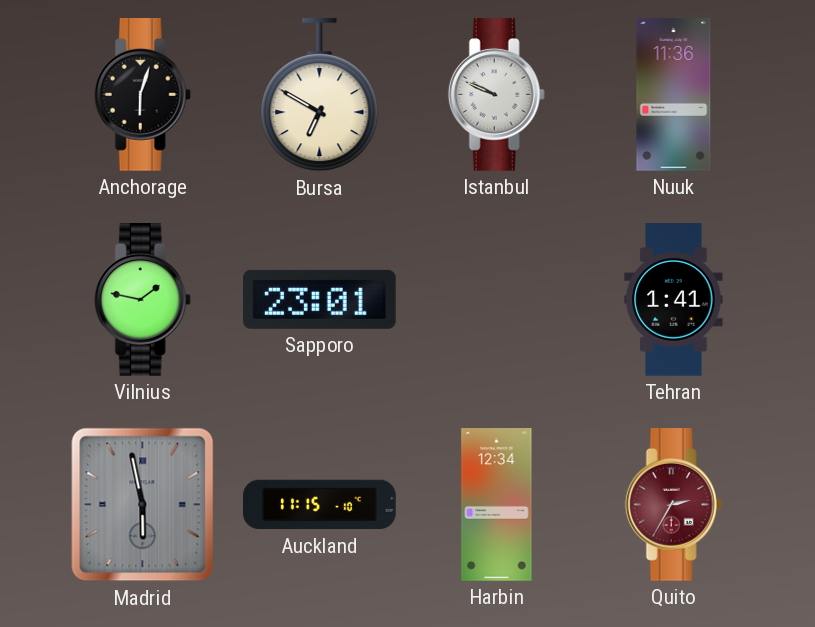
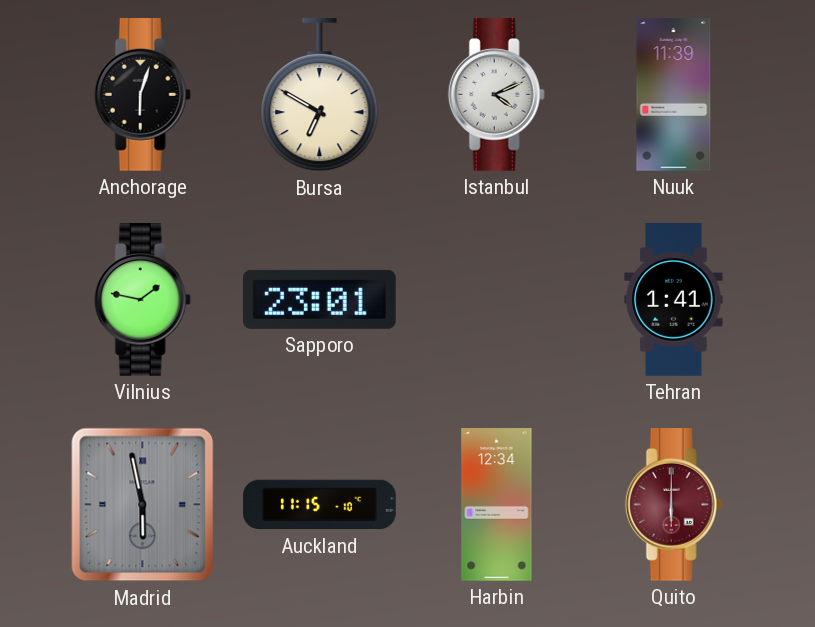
Istanbul: 9:49 -> 4:11
Nuuk: 11:36 -> 11:39
Quito: 2:35 -> 6:00
